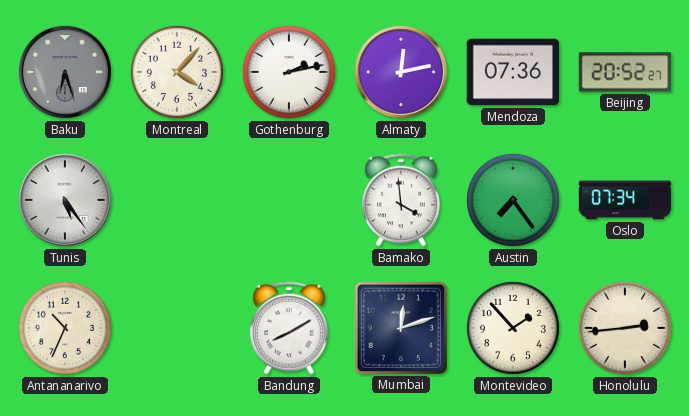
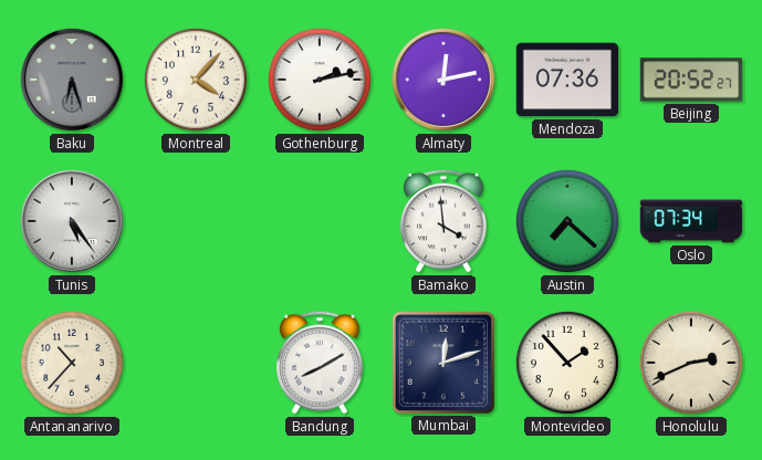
Austin: 7:24 -> 7:22
Antananarivo: 10:34 -> 10:37
Honolulu: 2:44 -> 2:41
